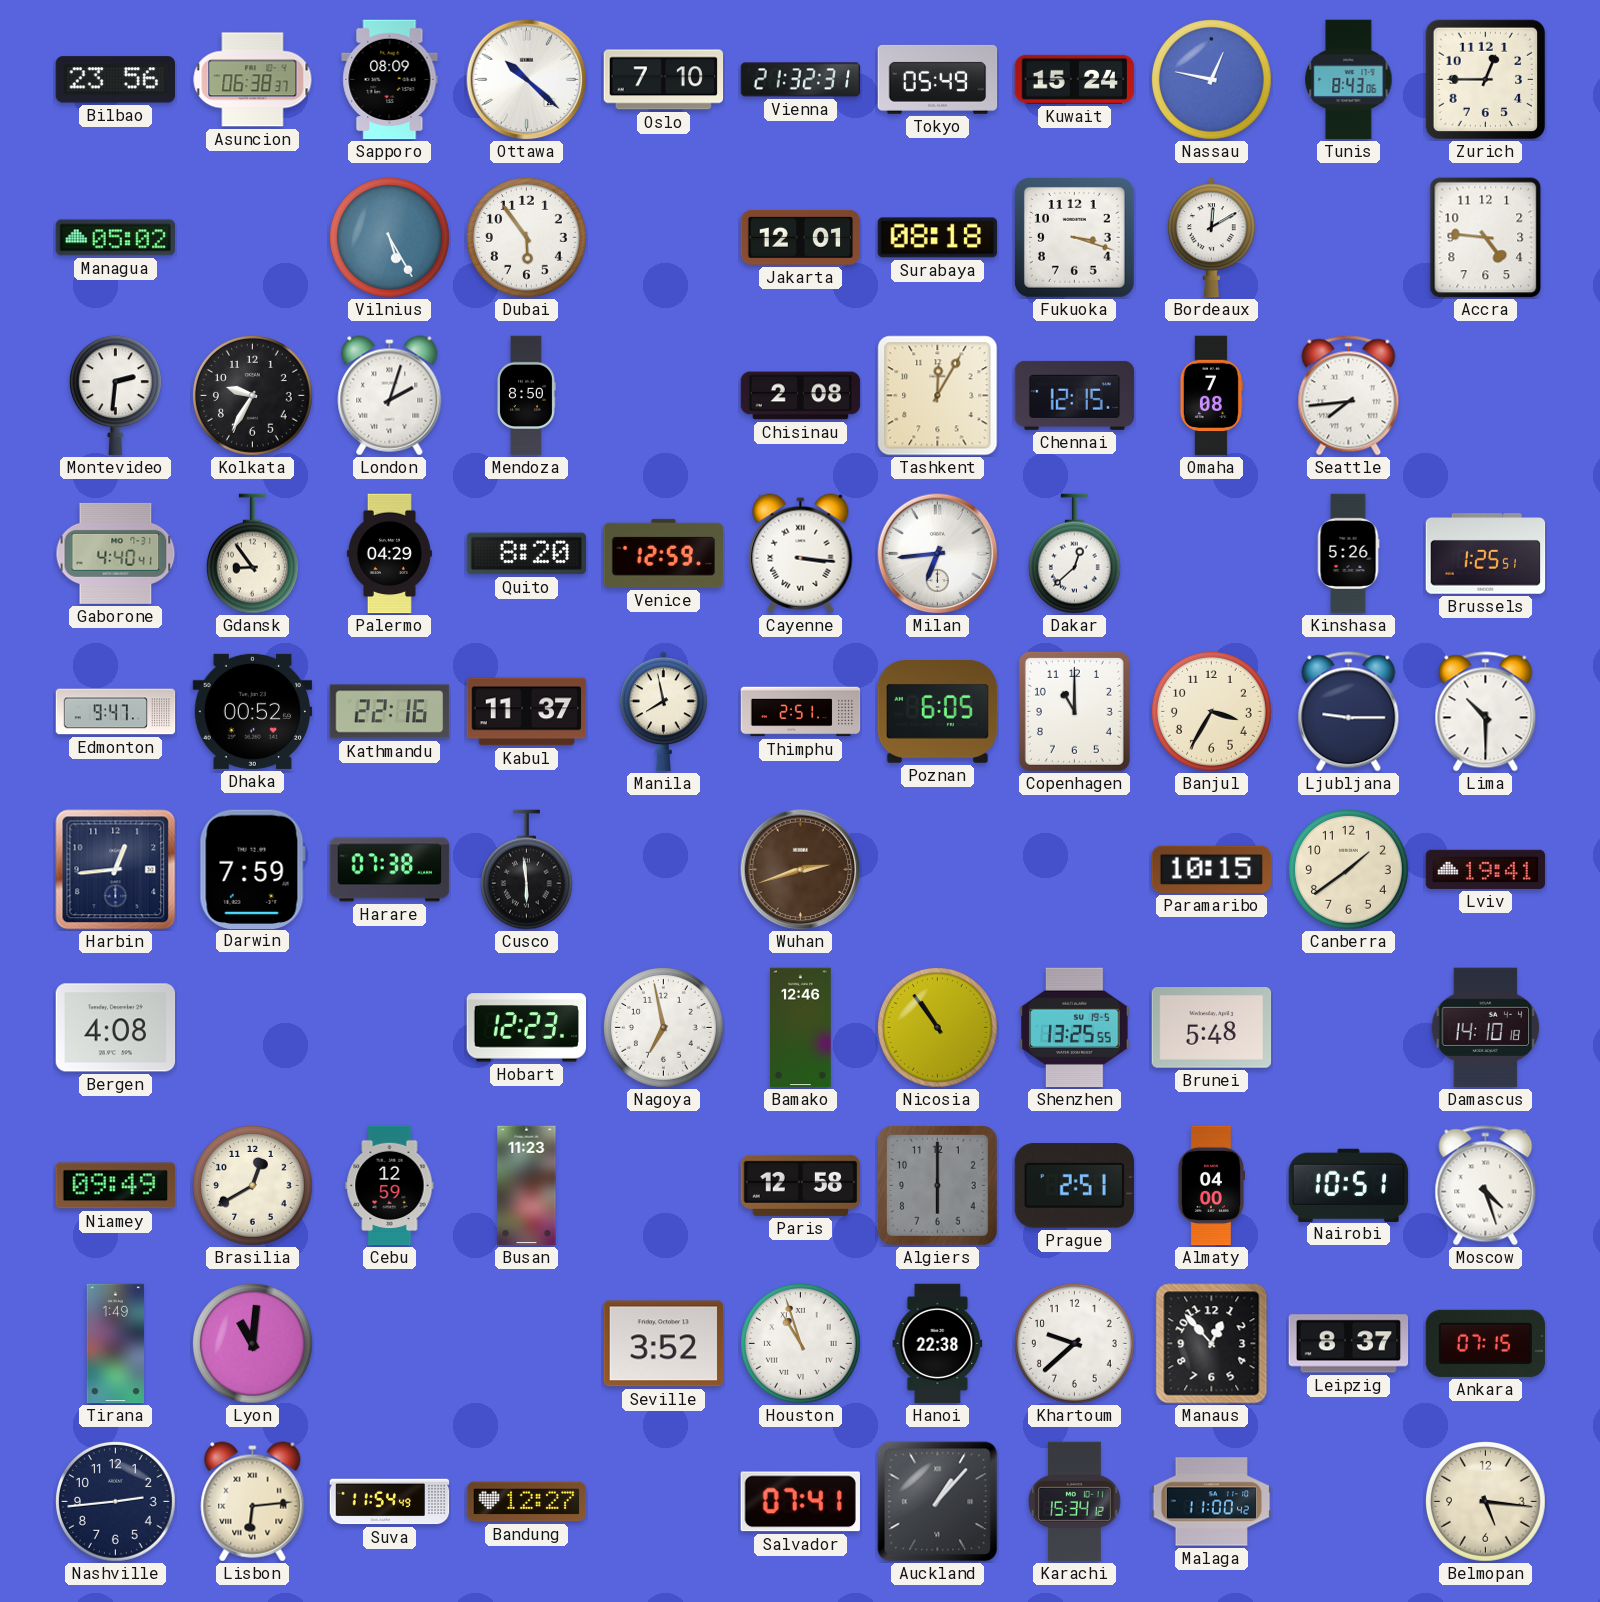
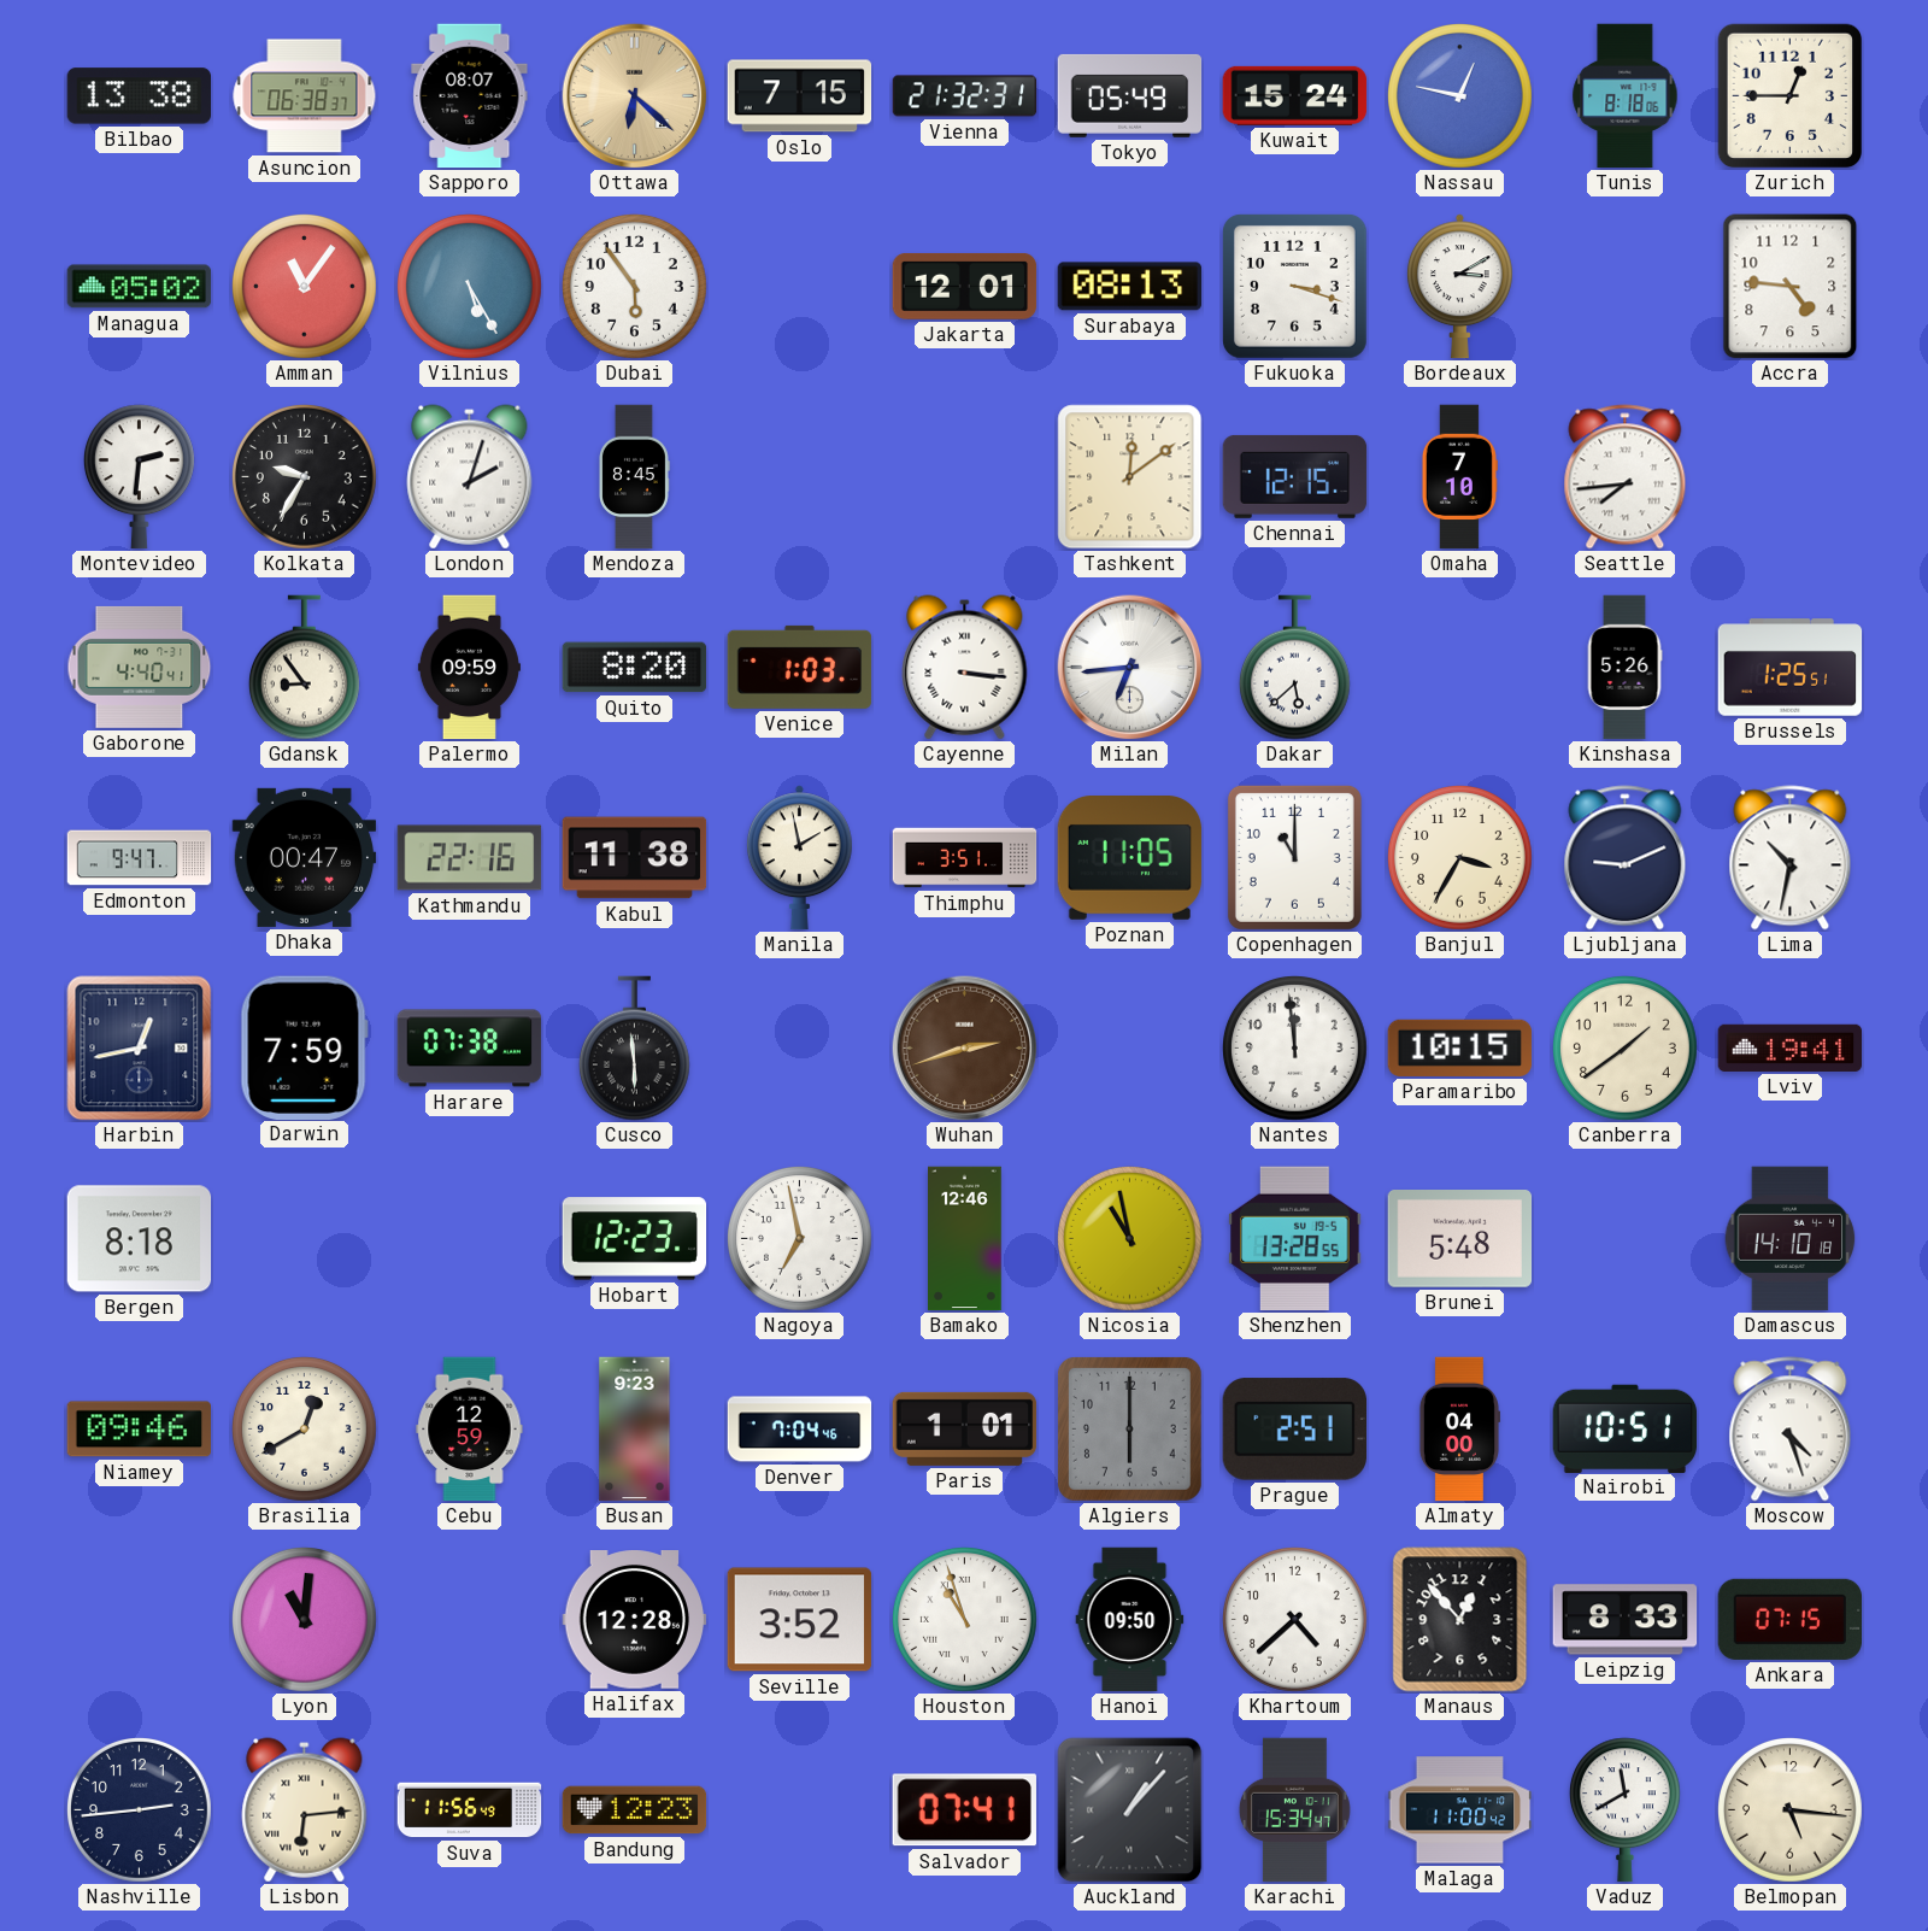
Bilbao: 23:56 -> 13:38
Sapporo: 08:09 -> 08:07
Ottawa: 10:22 -> 6:22
Ottawa dial: white -> champagne
Oslo: 7:10 -> 7:15
Tunis: 8:43 -> 8:18
Amman: none -> 11:06
Surabaya: 08:18 -> 08:13
Bordeaux: 12:10 -> 3:10
Mendoza: 8:50 -> 8:45
Chisinau: 2:08 -> none
Tashkent: 12:05 -> 12:09
Omaha: 7:08 -> 7:10
Palermo: 04:29 -> 09:59
Venice: 12:59 -> 1:03
Dakar: 12:38 -> 5:38
Dhaka: 00:52 -> 00:47
Kabul: 11:37 -> 11:38
Manila: 7:58 -> 1:58
Thimphu: 2:51 -> 3:51
Poznan: 6:05 -> 11:05
Ljubljana: 9:15 -> 9:11
Lima: 10:30 -> 10:32
Harbin: 12:44 -> 12:43
Nantes: none -> 11:59
Bergen: 4:08 -> 8:18
Nicosia: 10:54 -> 10:58
Shenzhen: 13:25 -> 13:28
Niamey: 09:49 -> 09:46
Busan: 11:23 -> 9:23
Denver: none -> 7:04
Paris: 12:58 -> 1:01
Tirana: 1:49 -> none
Halifax: none -> 12:28
Hanoi: 22:38 -> 09:50
Khartoum: 9:38 -> 4:38
Leipzig: 8:37 -> 8:33
Suva: 11:54 -> 11:56
Bandung: 12:27 -> 12:23
Karachi: 15:34:12 -> 15:34:47
Vaduz: none -> 11:40
